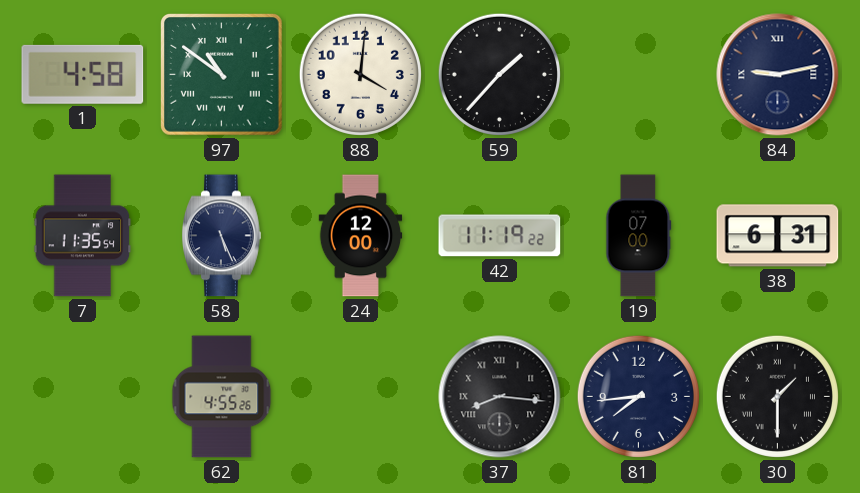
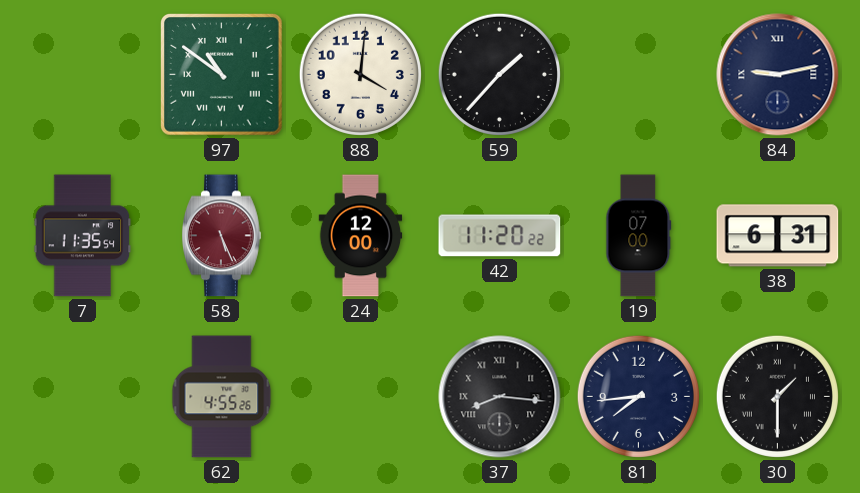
1: 4:58 -> none
58 dial: navy -> burgundy
42: 11:19 -> 11:20
